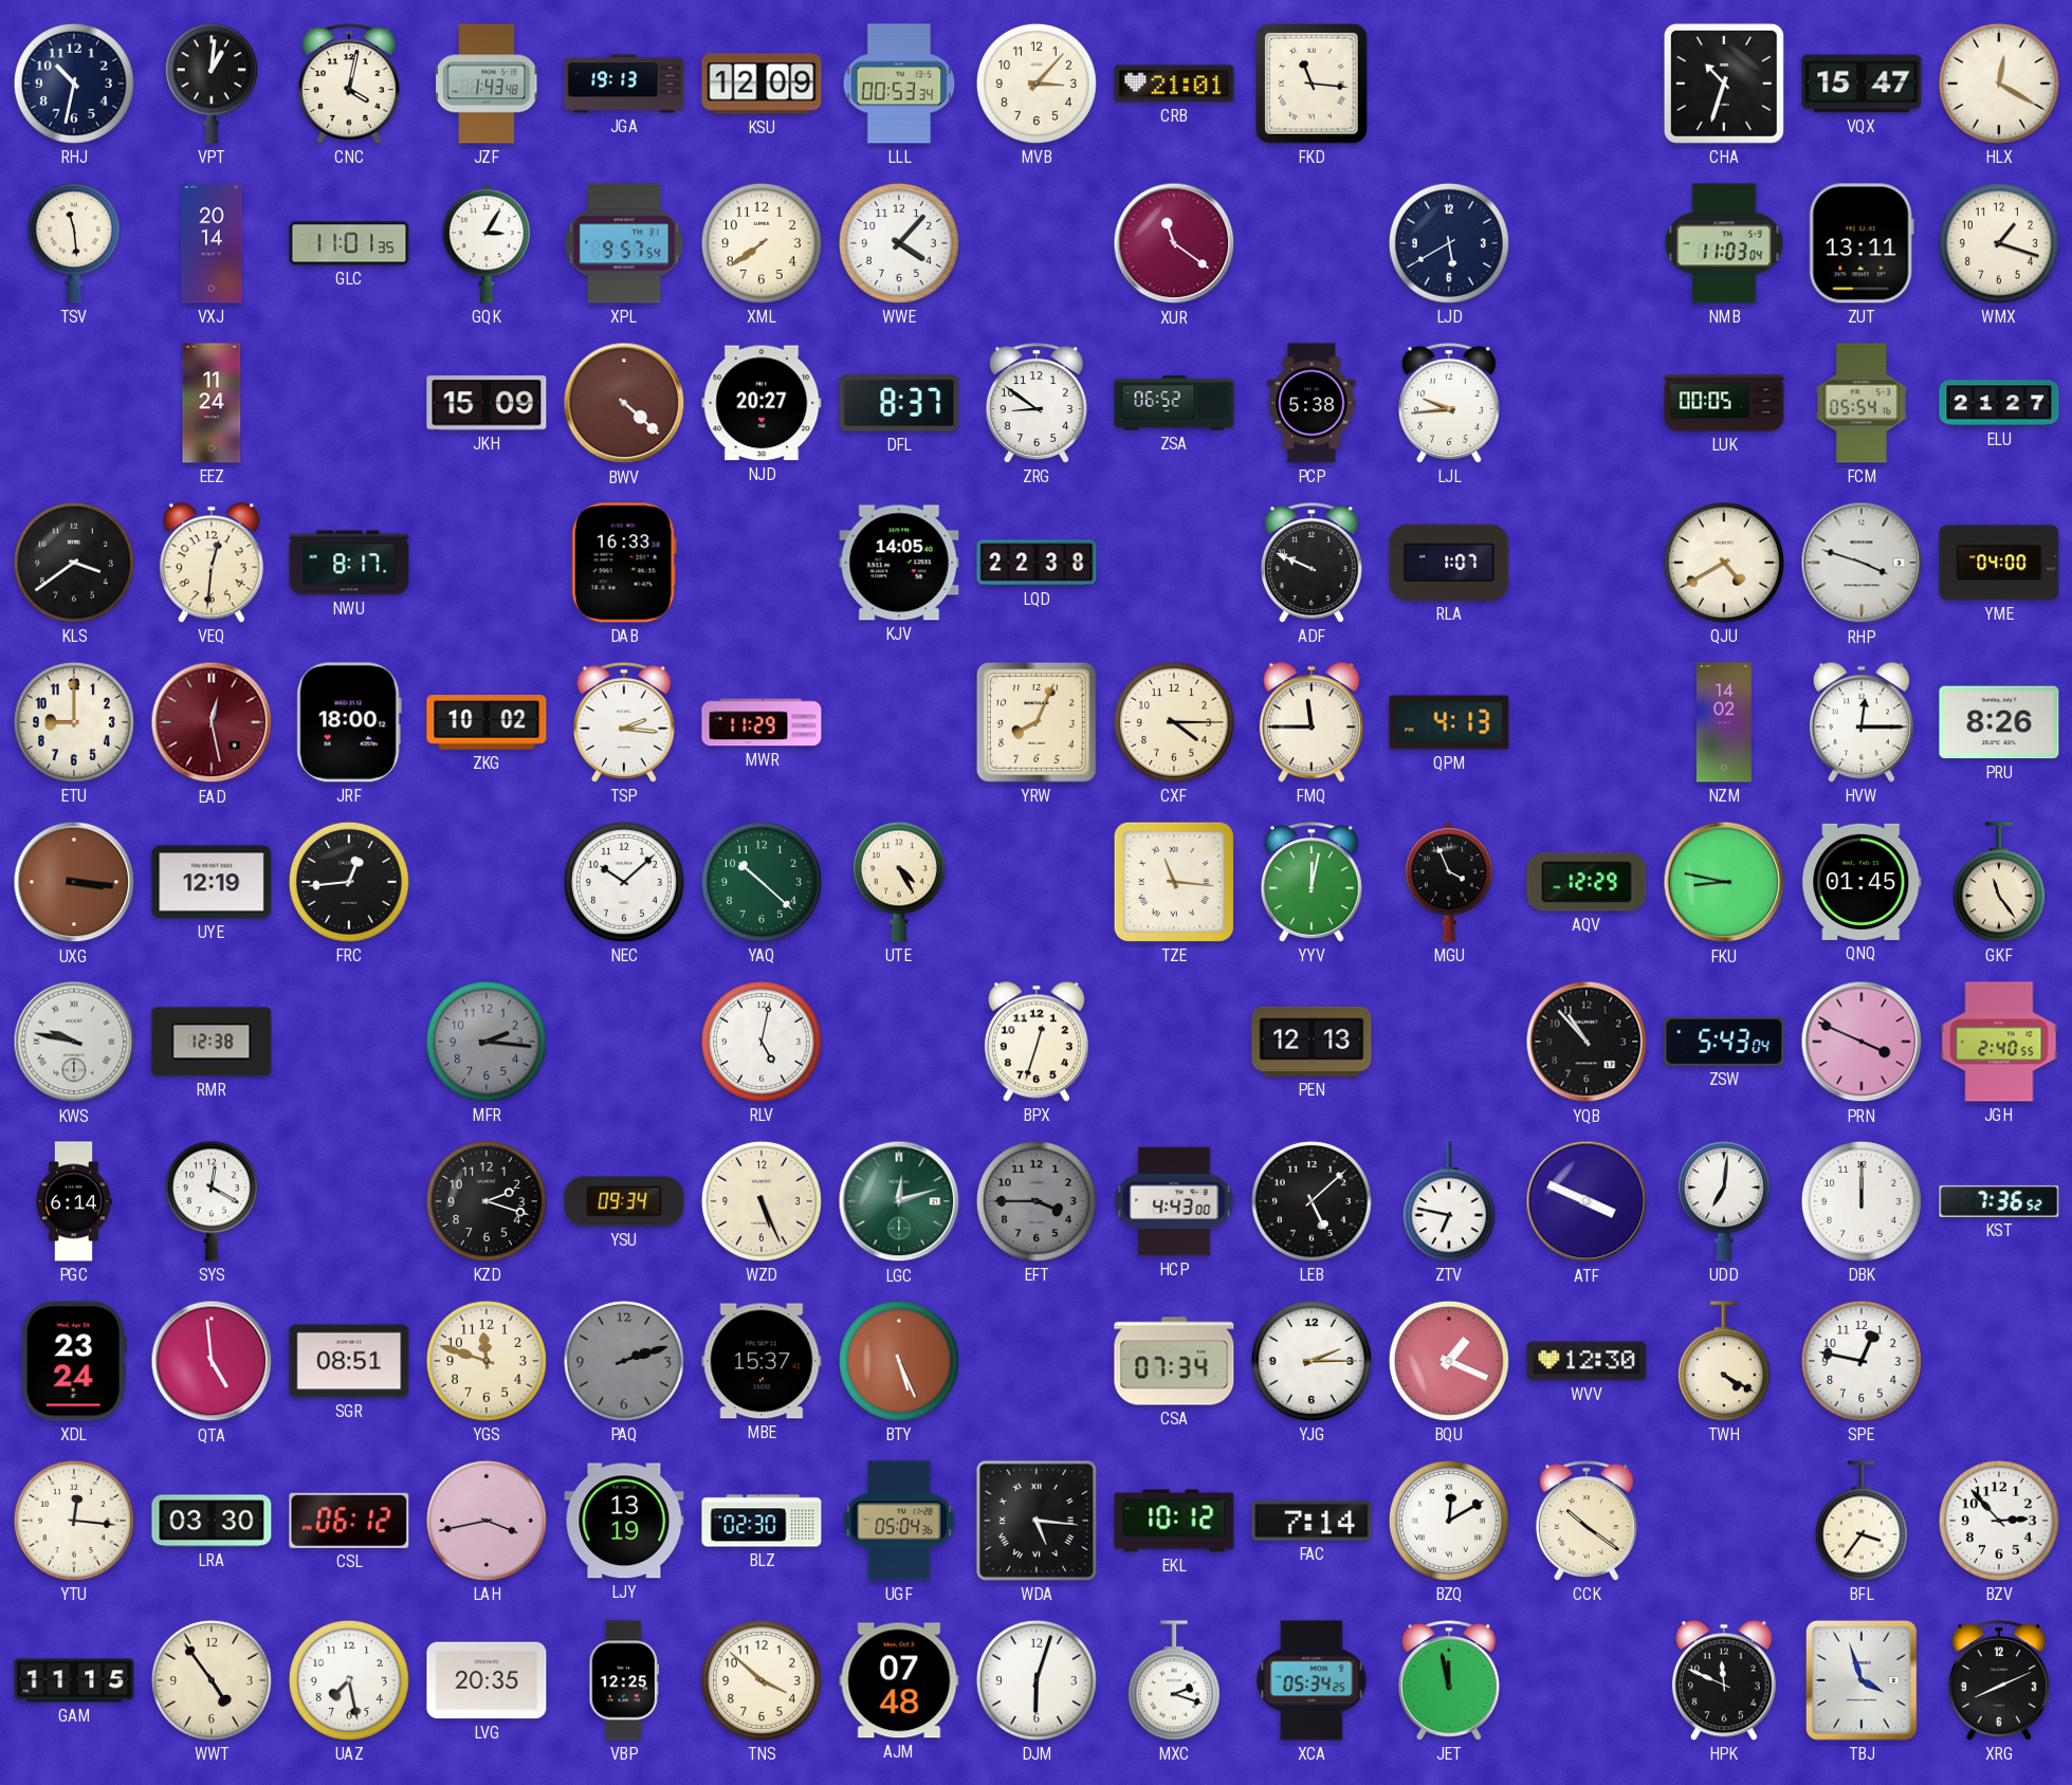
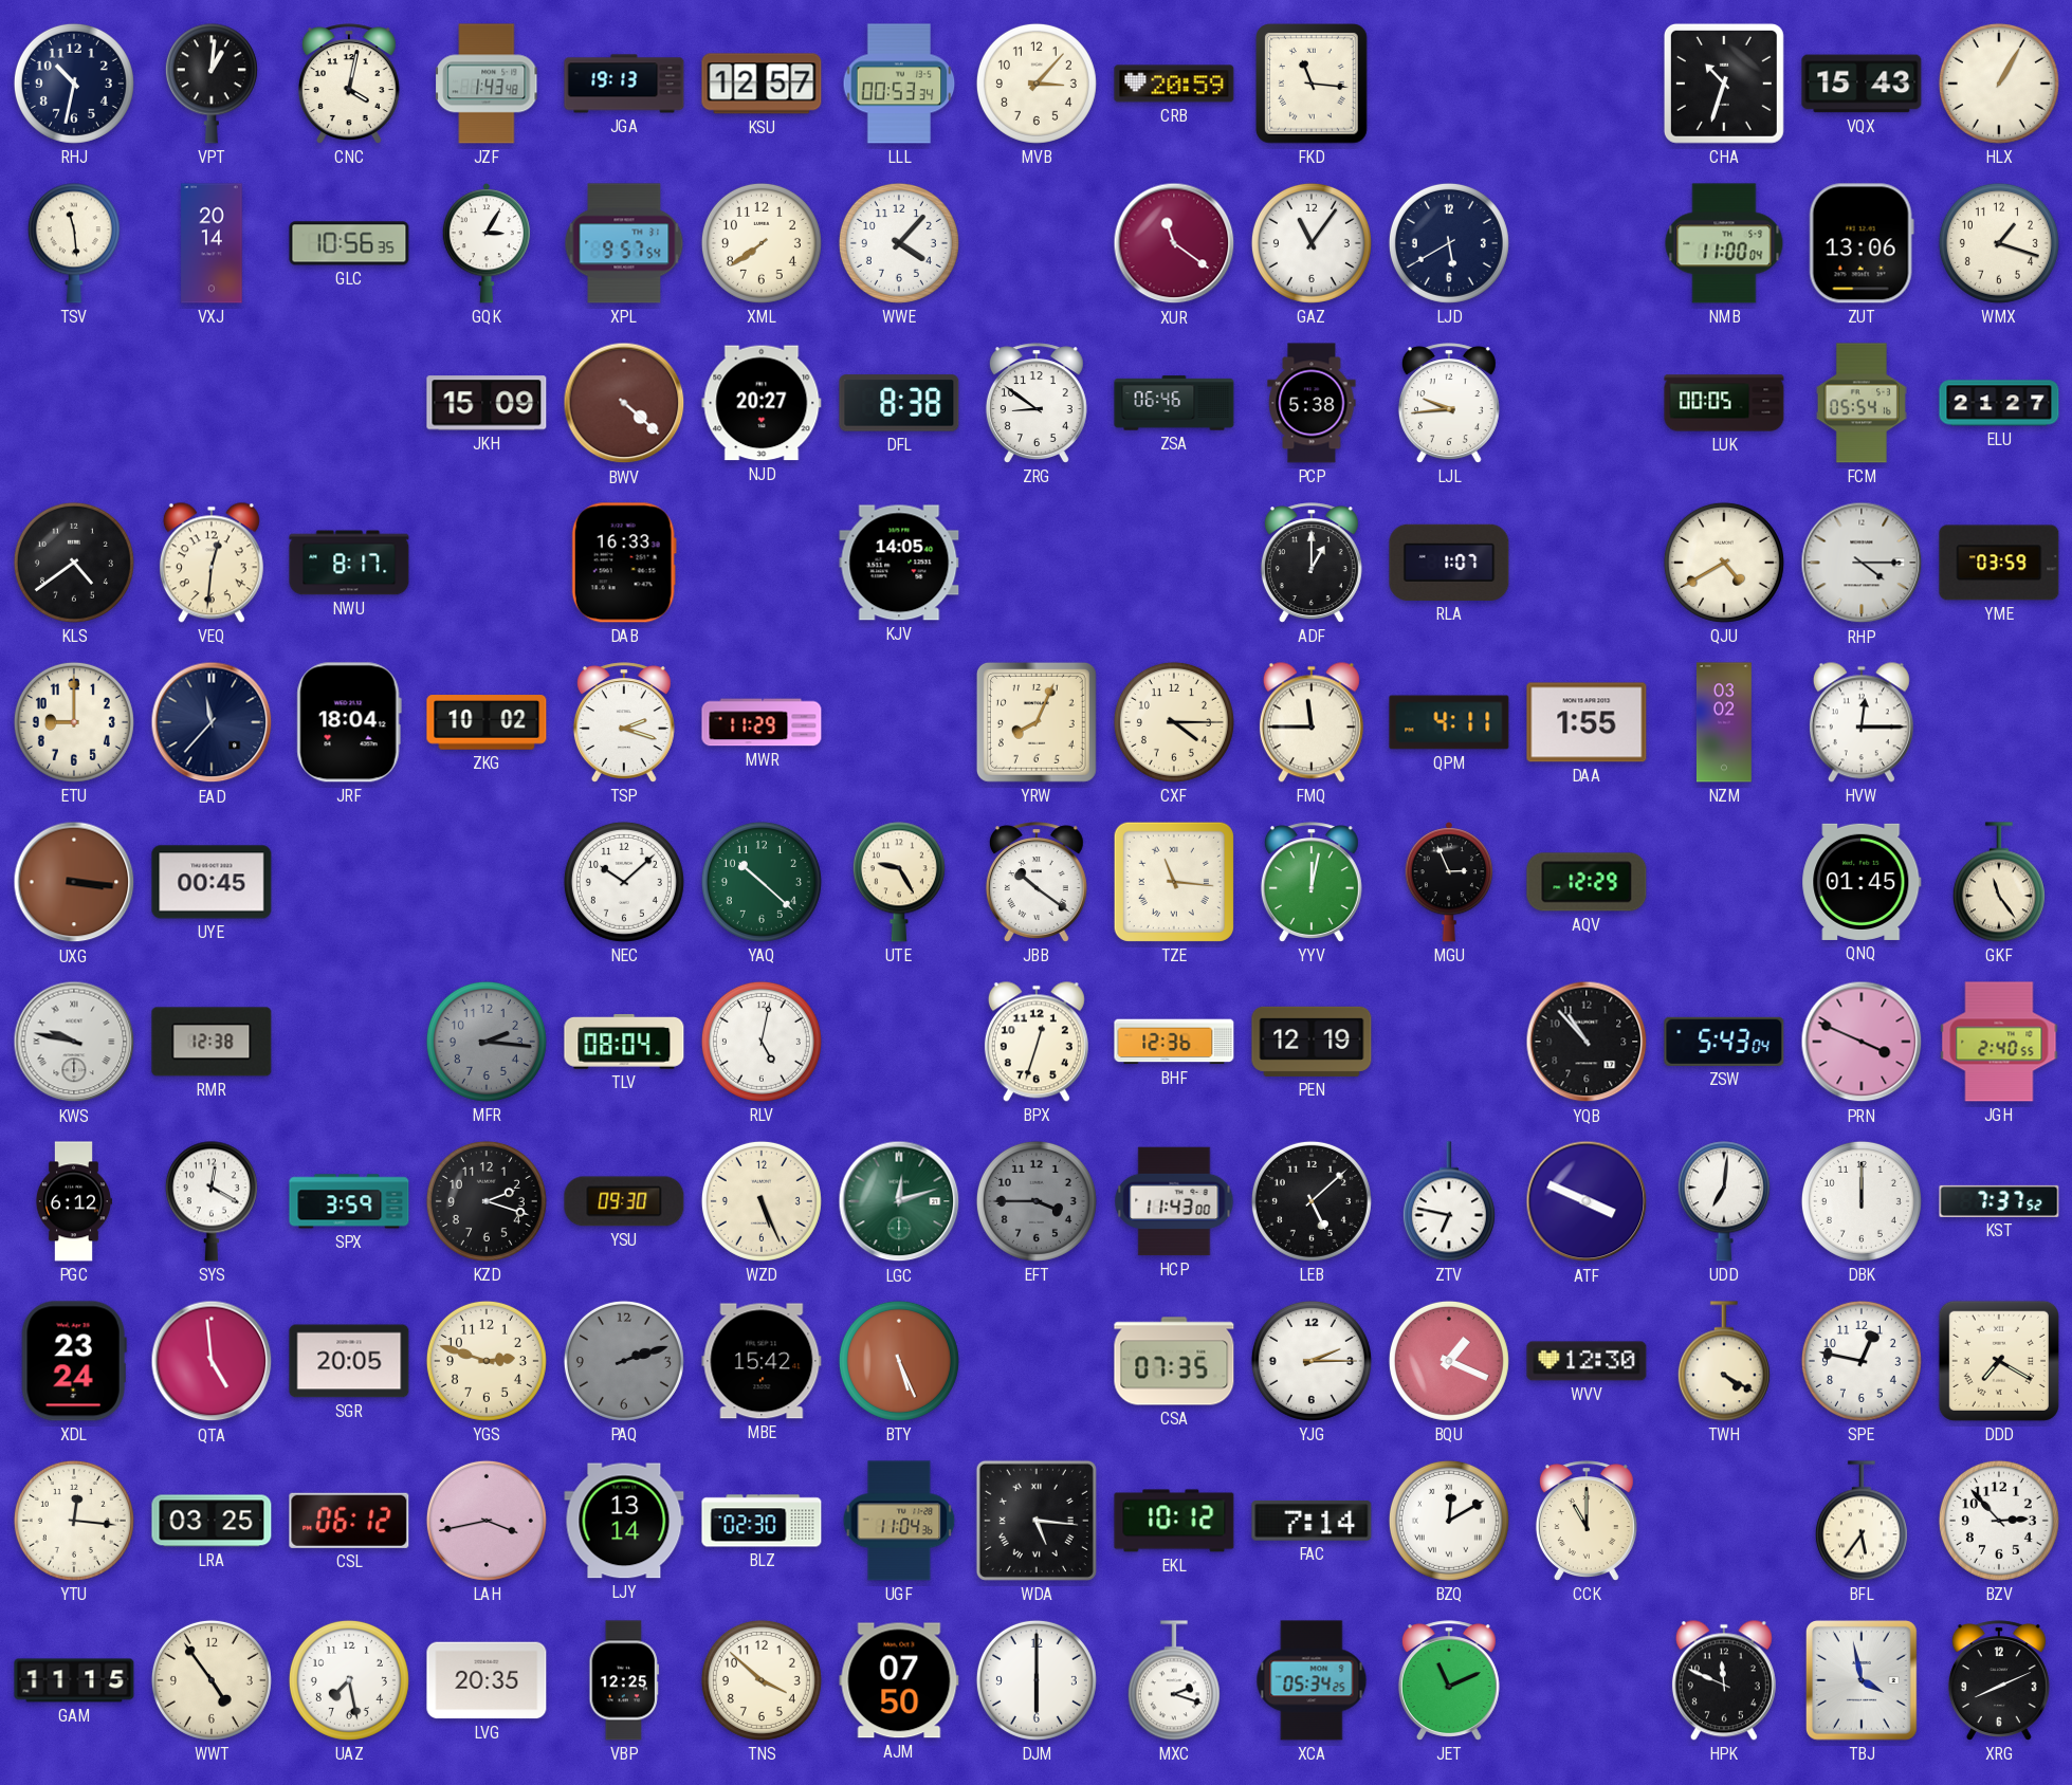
KSU: 12:09 -> 12:57
CRB: 21:01 -> 20:59
VQX: 15:47 -> 15:43
HLX: 12:20 -> 1:05
GLC: 11:01 -> 10:56
GAZ: none -> 11:06
NMB: 11:03 -> 11:00
ZUT: 13:11 -> 13:06
EEZ: 11:24 -> none
DFL: 8:37 -> 8:38
ZSA: 06:52 -> 06:46
KLS: 3:39 -> 4:39
LQD: 22:38 -> none
ADF: 9:49 -> 1:00
RHP: 3:48 -> 4:15
YME: 04:00 -> 03:59
EAD: 12:28 -> 11:37
EAD dial: burgundy -> navy
JRF: 18:00 -> 18:04
TSP: 2:16 -> 2:18
QPM: 4:13 -> 4:11
DAA: none -> 1:55
NZM: 14:02 -> 03:02
PRU: 8:26 -> none
UYE: 12:19 -> 00:45
FRC: 12:44 -> none
UTE: 4:25 -> 9:25
JBB: none -> 10:21
MGU: 3:56 -> 2:56
FKU: 8:47 -> none
TLV: none -> 08:04
BHF: none -> 12:36
PEN: 12:13 -> 12:19
PGC: 6:14 -> 6:12
SPX: none -> 3:59
YSU: 09:34 -> 09:30
HCP: 4:43 -> 11:43
KST: 7:36 -> 7:37
SGR: 08:51 -> 20:05
YGS: 11:48 -> 2:48
MBE: 15:37 -> 15:42
CSA: 07:34 -> 07:35
DDD: none -> 7:20
LRA: 03:30 -> 03:25
LJY: 13:19 -> 13:14
UGF: 05:04 -> 11:04
CCK: 10:21 -> 11:00
BFL: 3:36 -> 5:36
AJM: 07:48 -> 07:50
DJM: 6:03 -> 6:00
JET: 11:58 -> 11:11
TBJ: 3:57 -> 3:58
